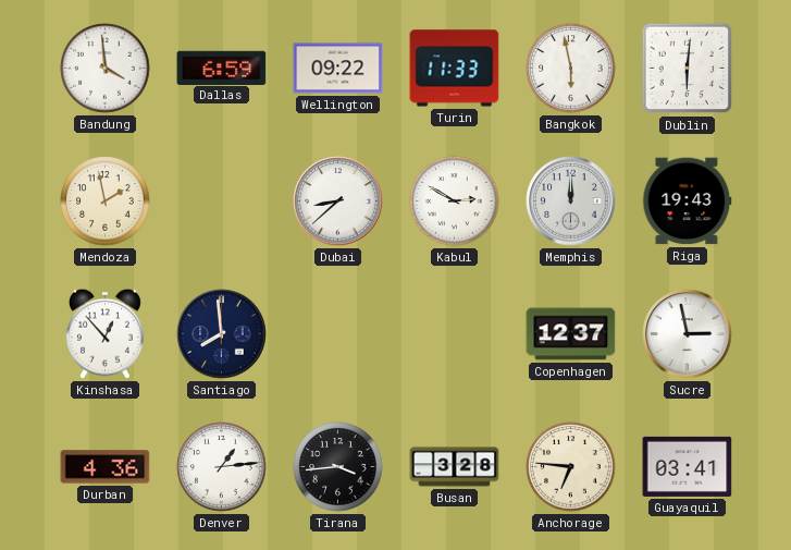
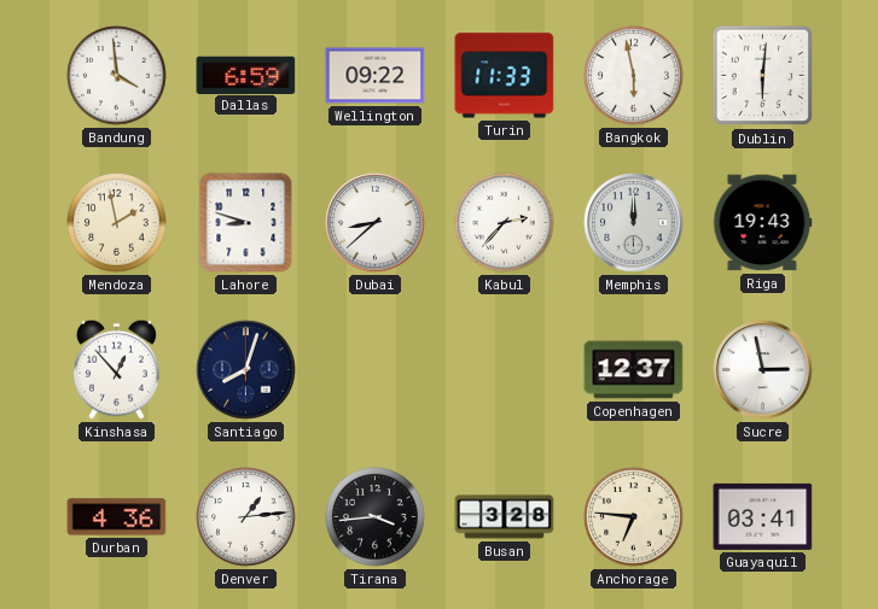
Lahore: none -> 8:48
Kabul: 2:50 -> 2:37
Santiago: 7:59 -> 8:03
